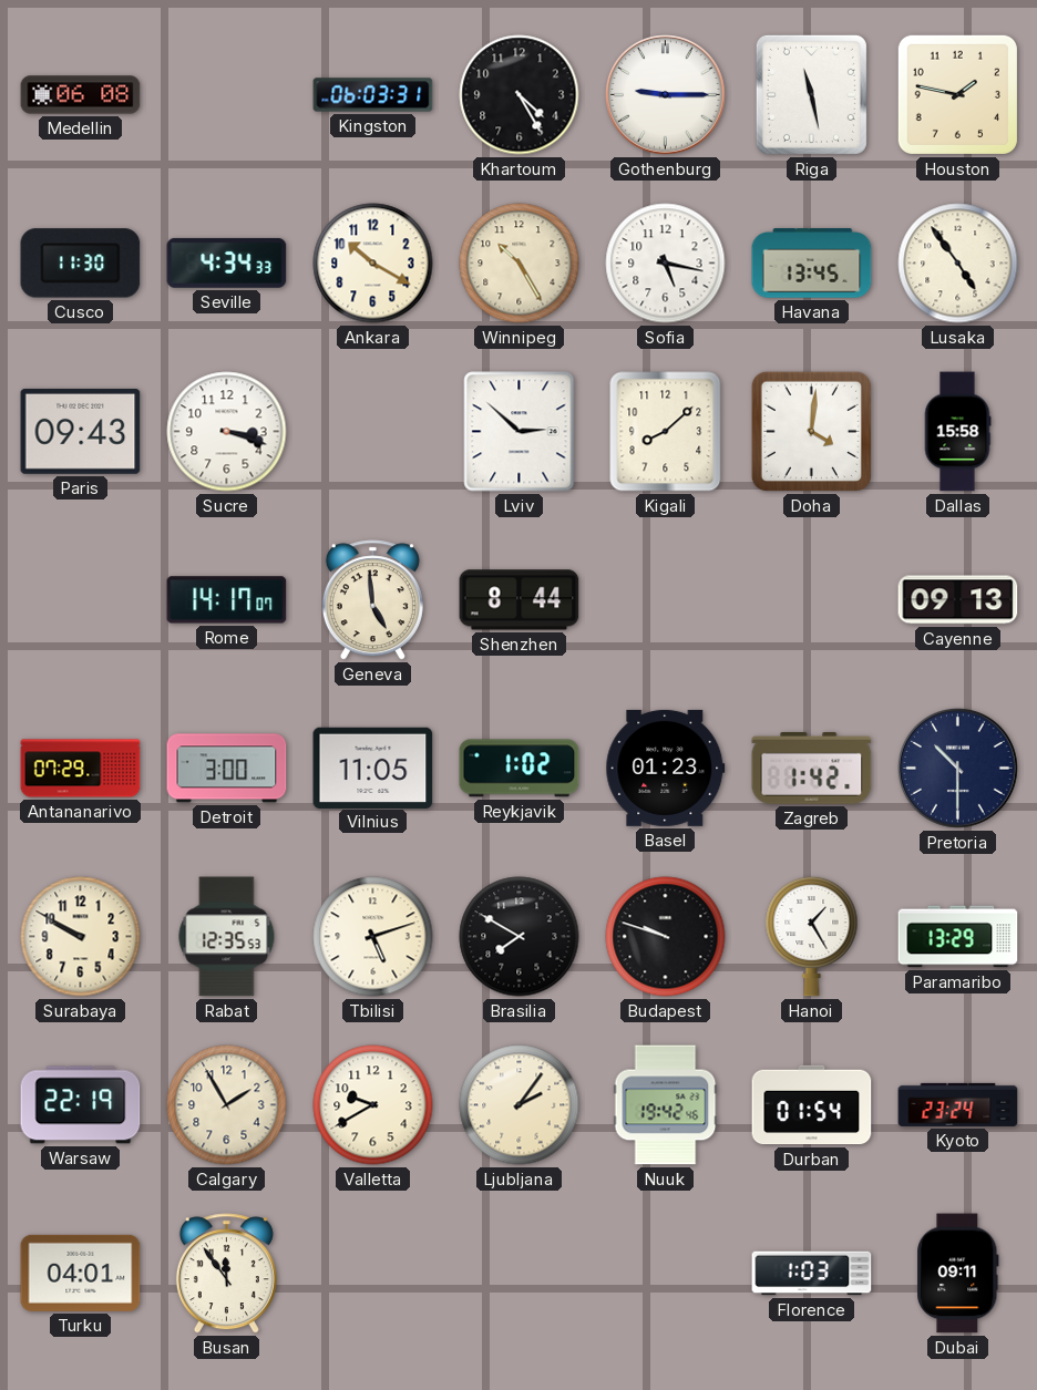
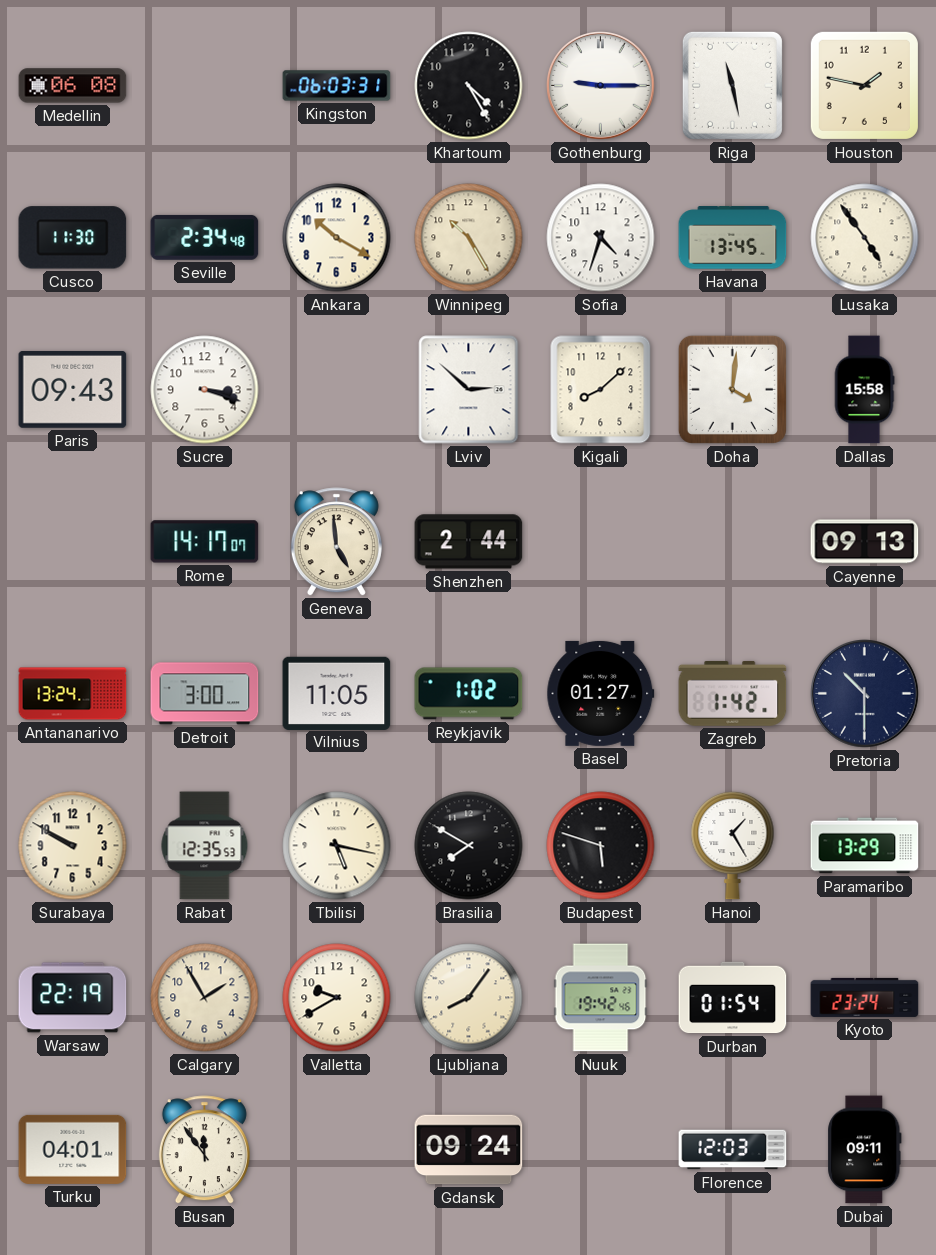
Seville: 4:34 -> 2:34
Sofia: 5:17 -> 4:33
Shenzhen: 8:44 -> 2:44
Antananarivo: 07:29 -> 13:24
Basel: 01:23 -> 01:27
Tbilisi: 5:12 -> 5:17
Budapest: 9:48 -> 5:48
Ljubljana: 2:06 -> 8:06
Gdansk: none -> 09:24
Florence: 1:03 -> 12:03
